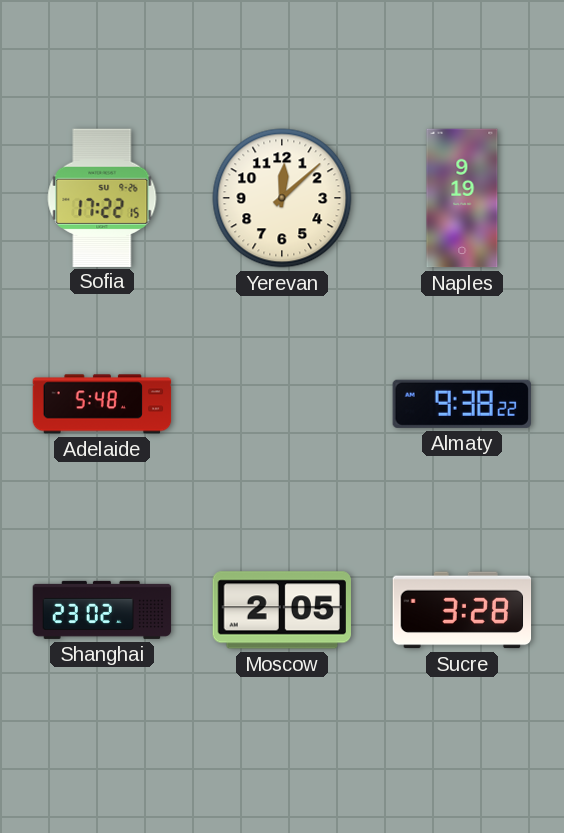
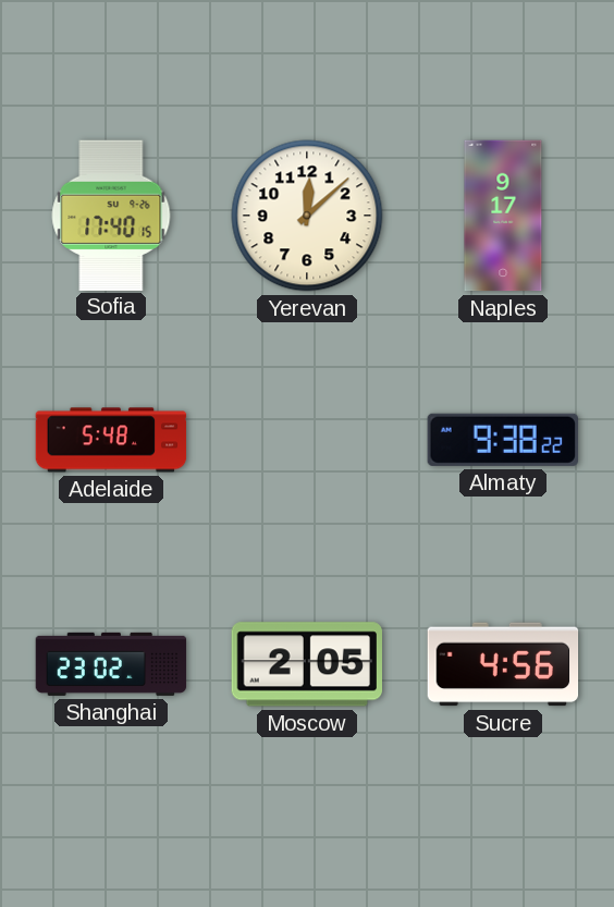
Sofia: 17:22 -> 17:40
Naples: 9:19 -> 9:17
Sucre: 3:28 -> 4:56
